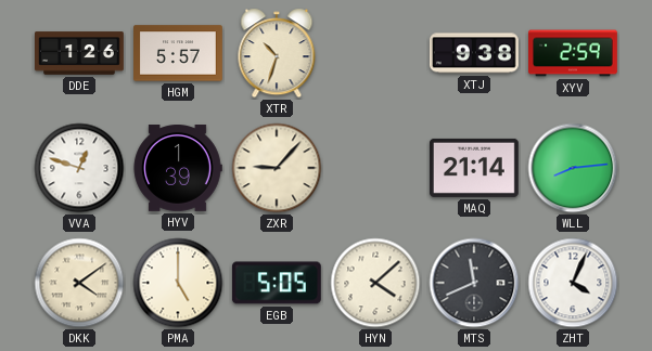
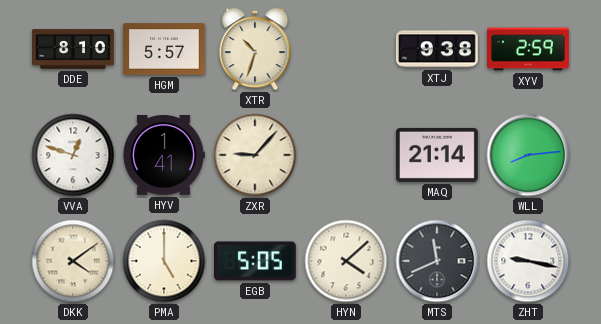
DDE: 1:26 -> 8:10
HYV: 1:39 -> 1:41
ZHT: 4:04 -> 9:17
